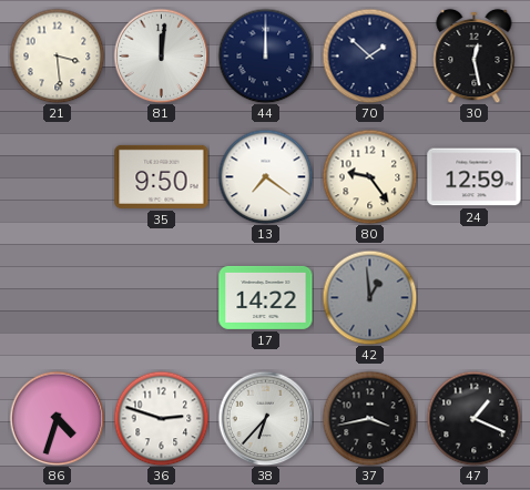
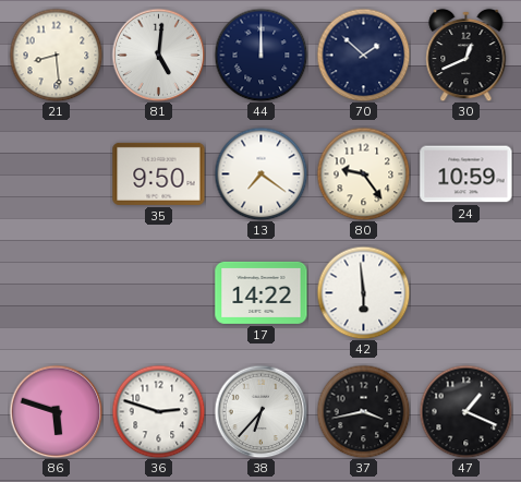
21: 3:29 -> 8:29
81: 12:01 -> 5:01
30: 12:28 -> 12:41
24: 12:59 -> 10:59
42: 12:59 -> 5:59
42 dial: grey -> white
86: 4:33 -> 5:48
